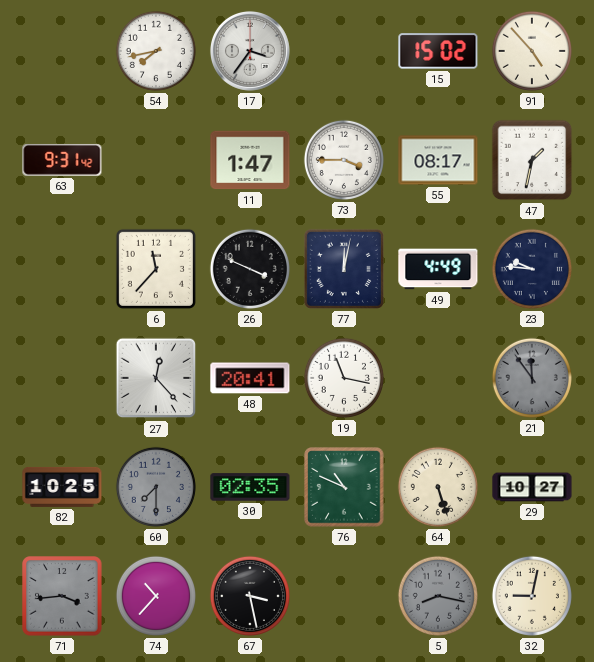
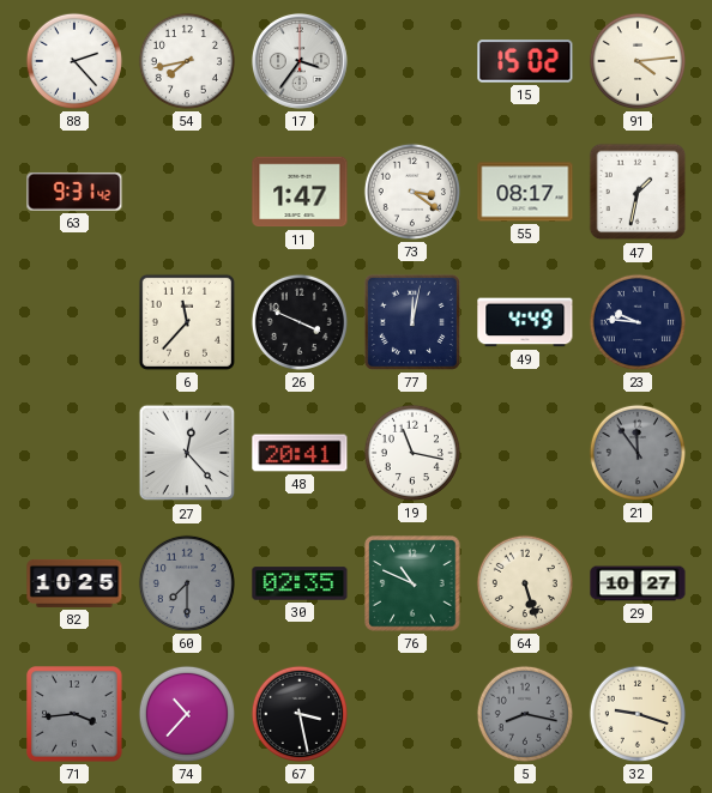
88: none -> 2:23
91: 4:53 -> 4:14
73: 3:45 -> 3:21
32: 9:02 -> 9:18
